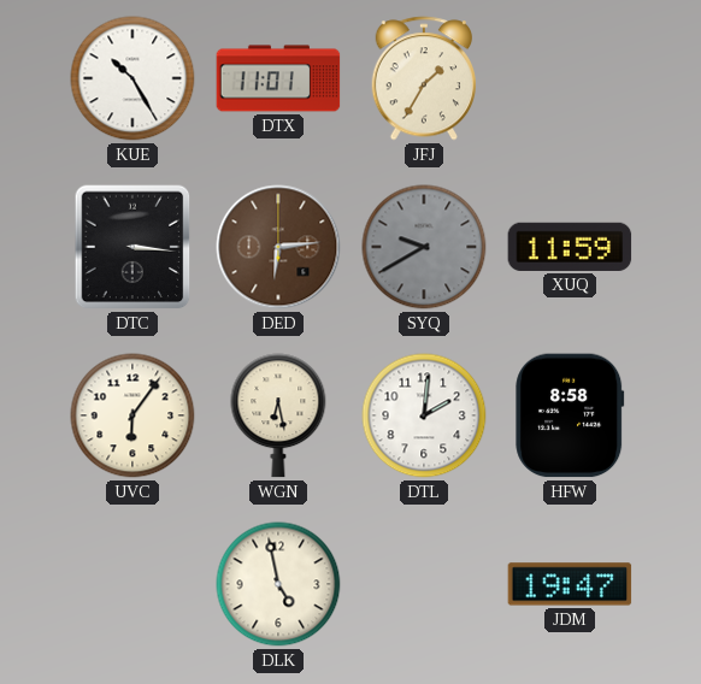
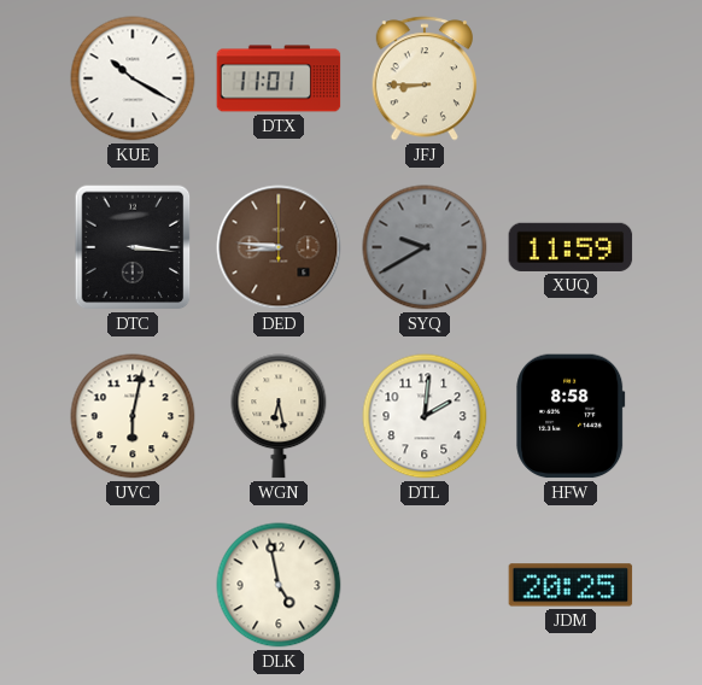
KUE: 10:25 -> 10:20
JFJ: 1:35 -> 8:45
DED: 6:14 -> 8:46
UVC: 6:06 -> 6:02
JDM: 19:47 -> 20:25
